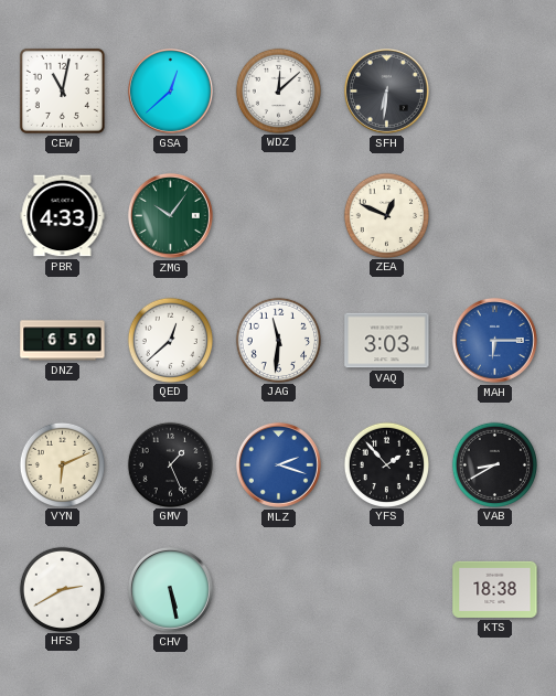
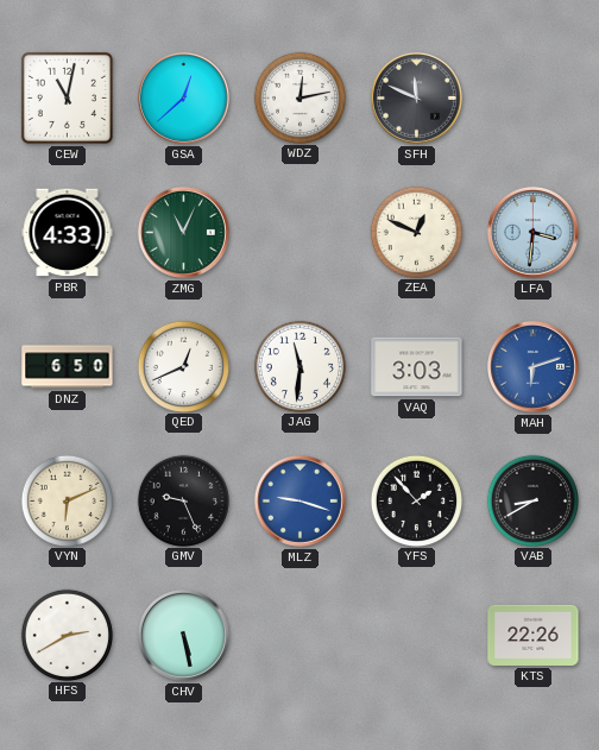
WDZ: 12:08 -> 12:13
SFH: 6:31 -> 11:49
ZMG: 10:06 -> 11:04
LFA: none -> 3:31
QED: 12:38 -> 12:41
MAH: 6:15 -> 6:12
GMV: 1:26 -> 9:26
MLZ: 2:18 -> 9:18
KTS: 18:38 -> 22:26
